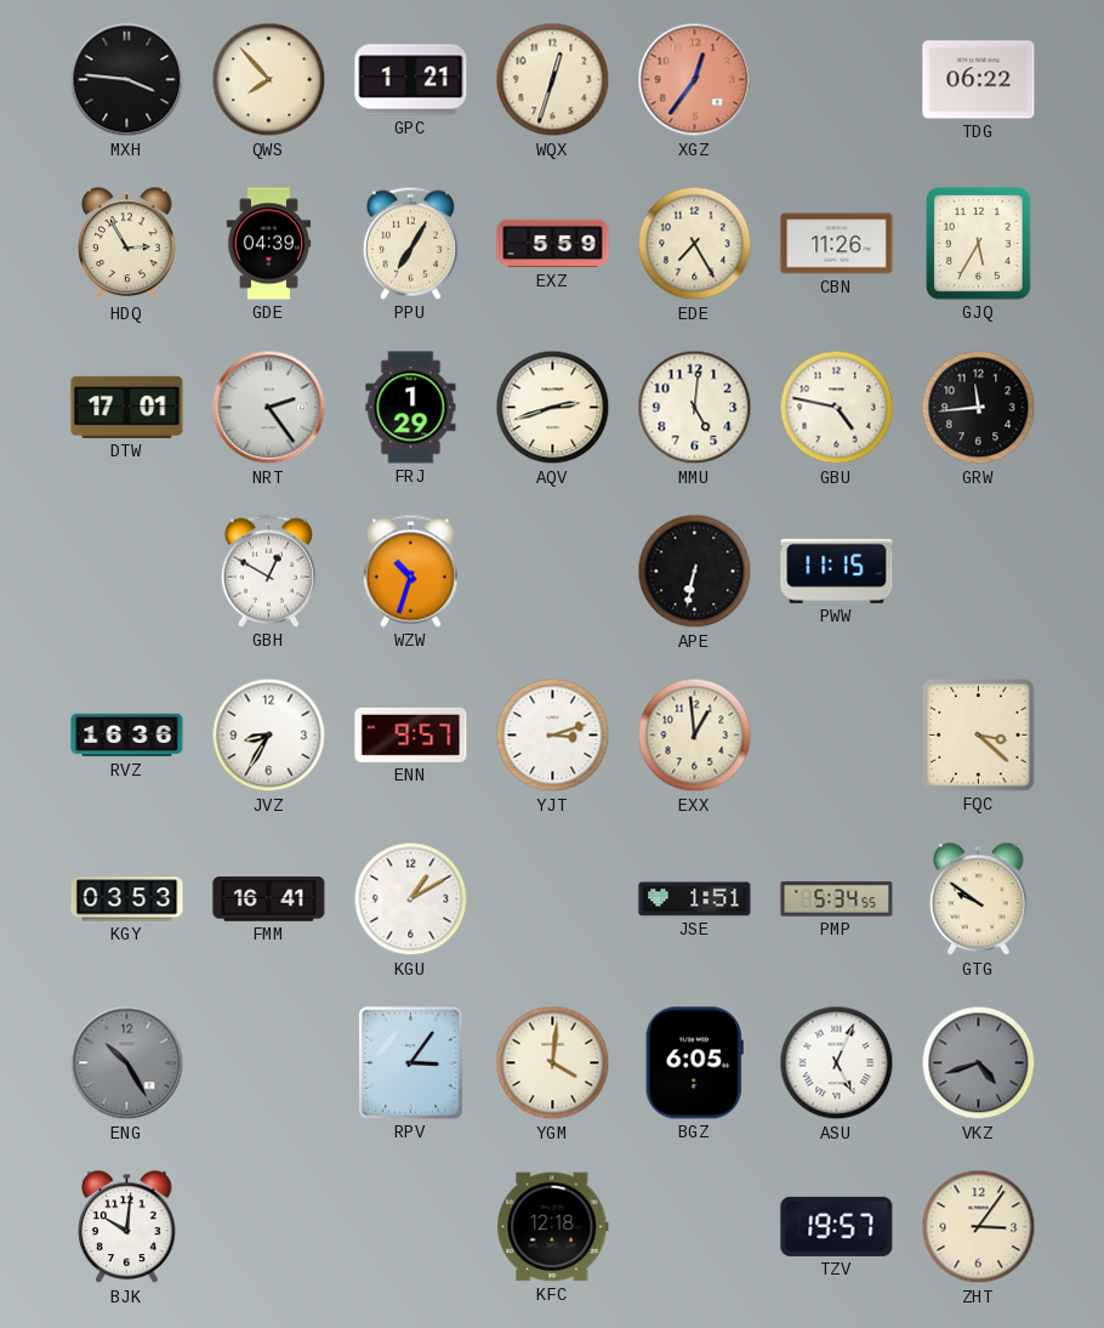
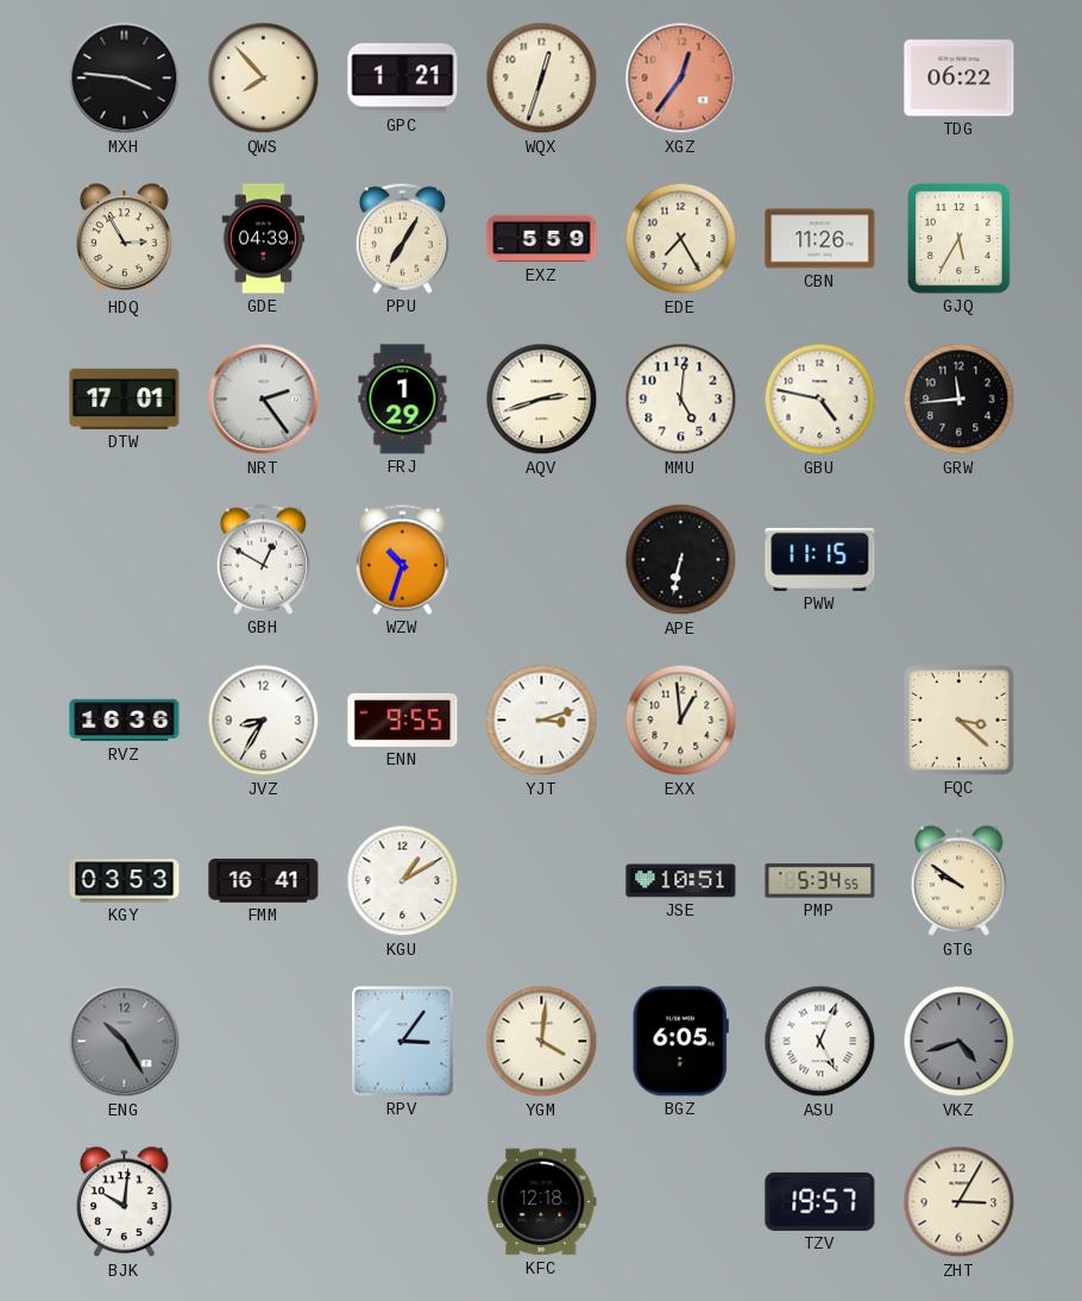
ENN: 9:57 -> 9:55
JSE: 1:51 -> 10:51
ZHT: 3:06 -> 3:05
